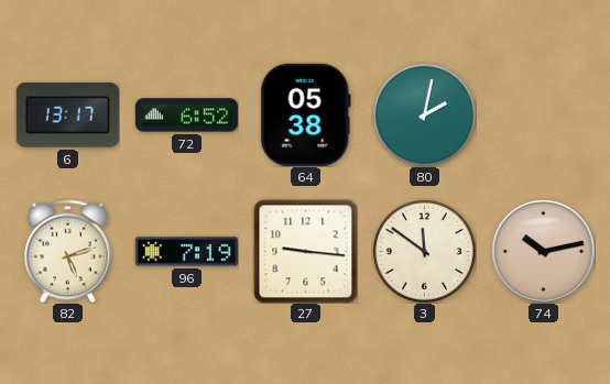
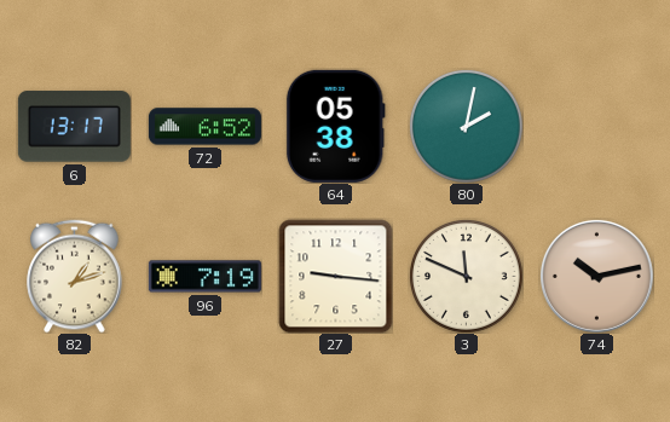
82: 5:12 -> 1:12
3: 11:51 -> 11:49
